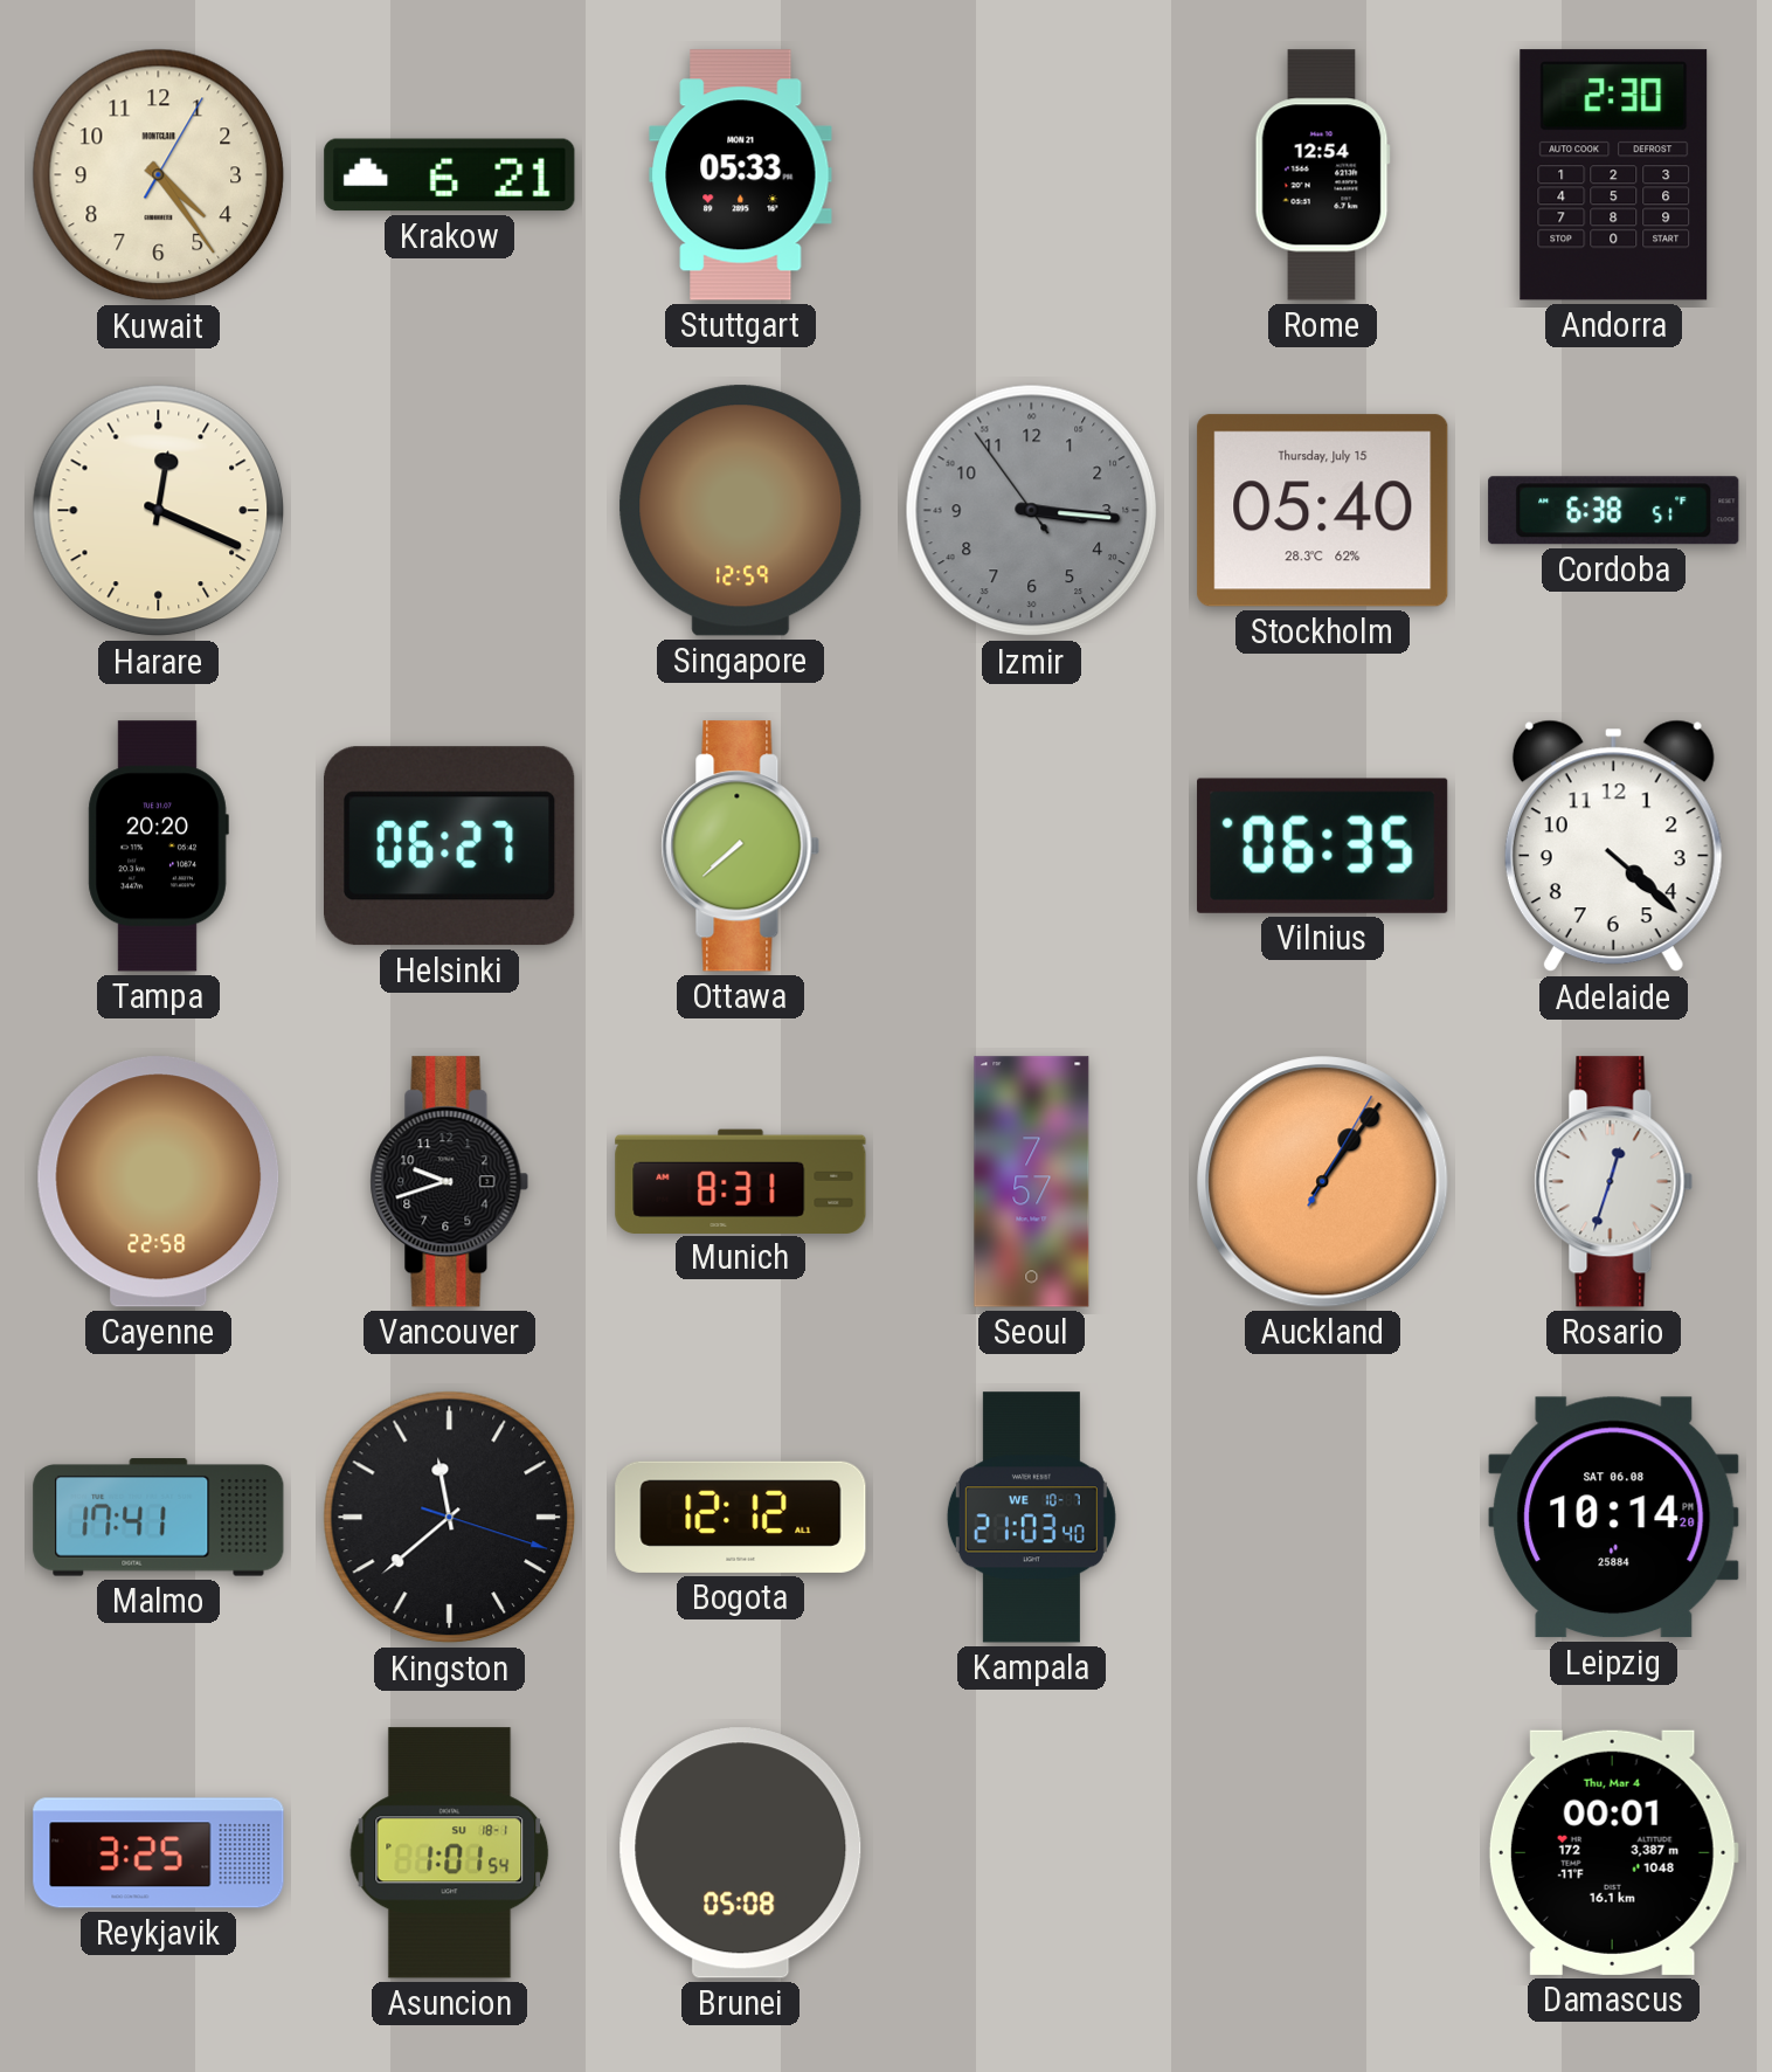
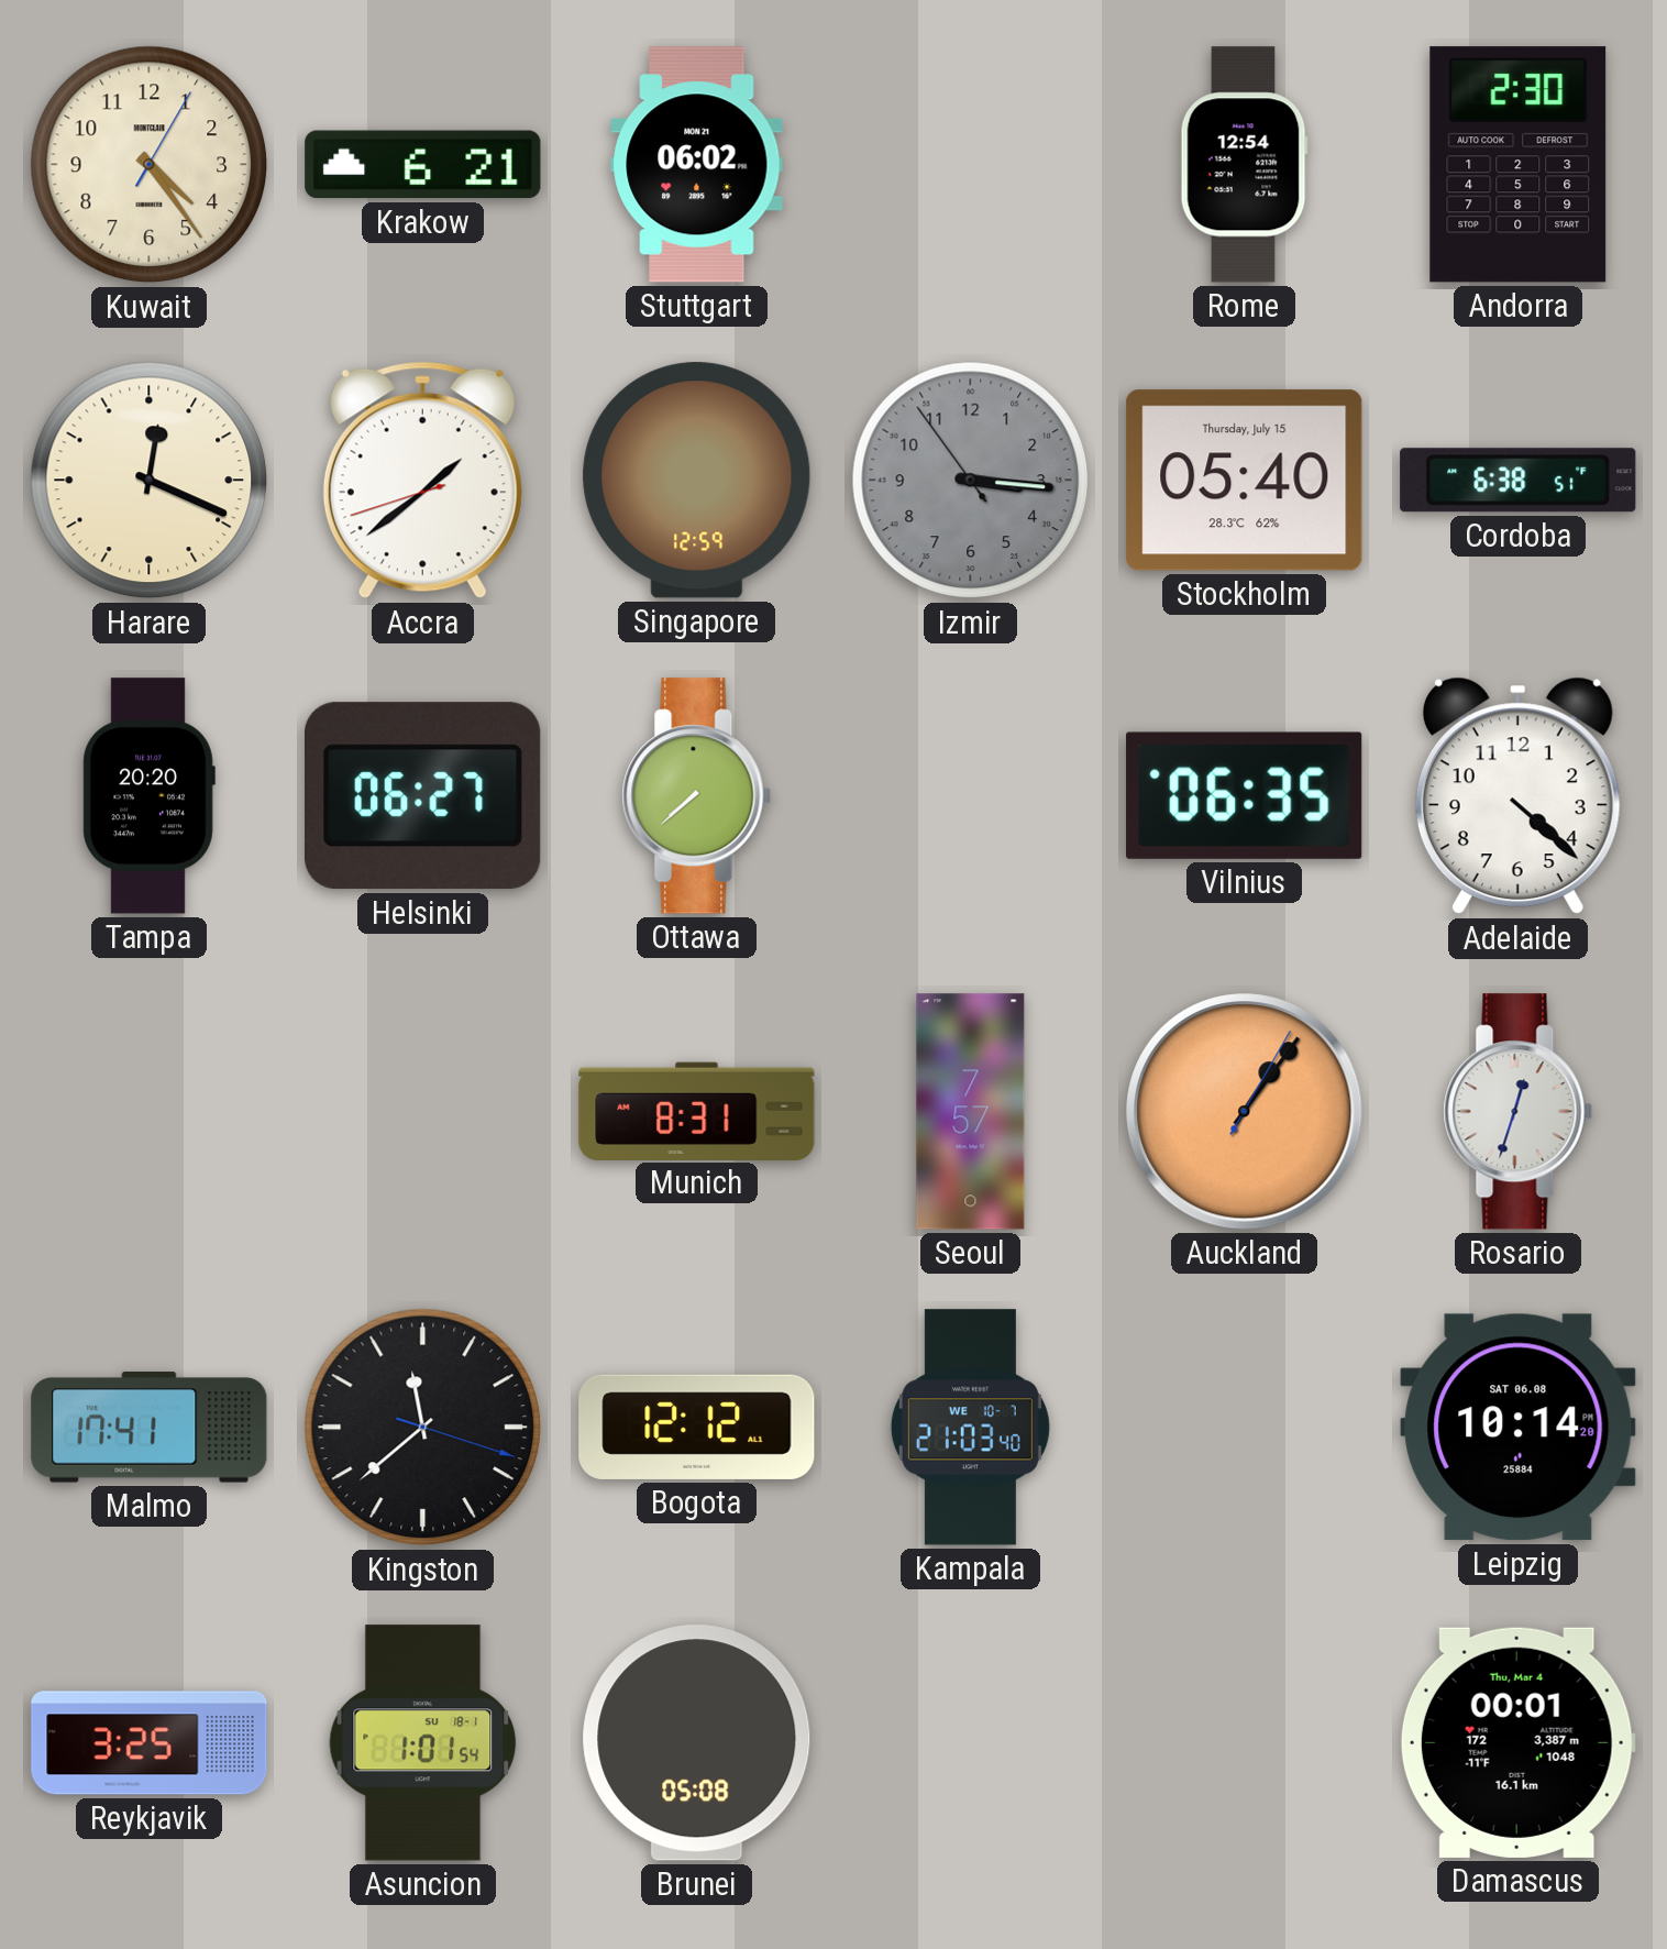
Stuttgart: 05:33 -> 06:02
Accra: none -> 1:38
Cayenne: 22:58 -> none
Vancouver: 9:42 -> none
